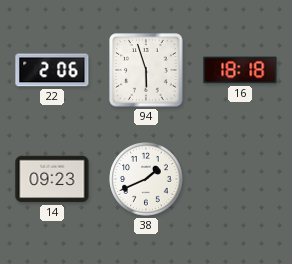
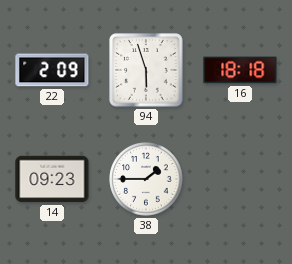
22: 2:06 -> 2:09
38: 1:41 -> 1:45
